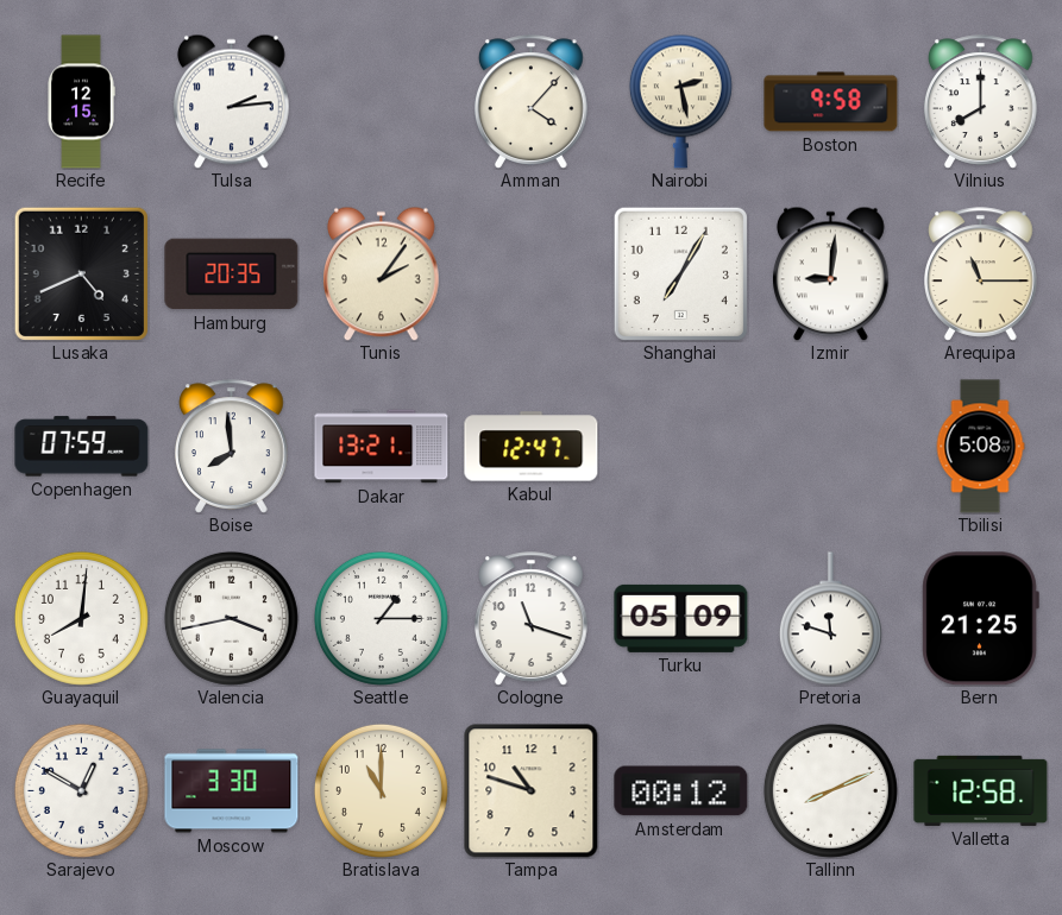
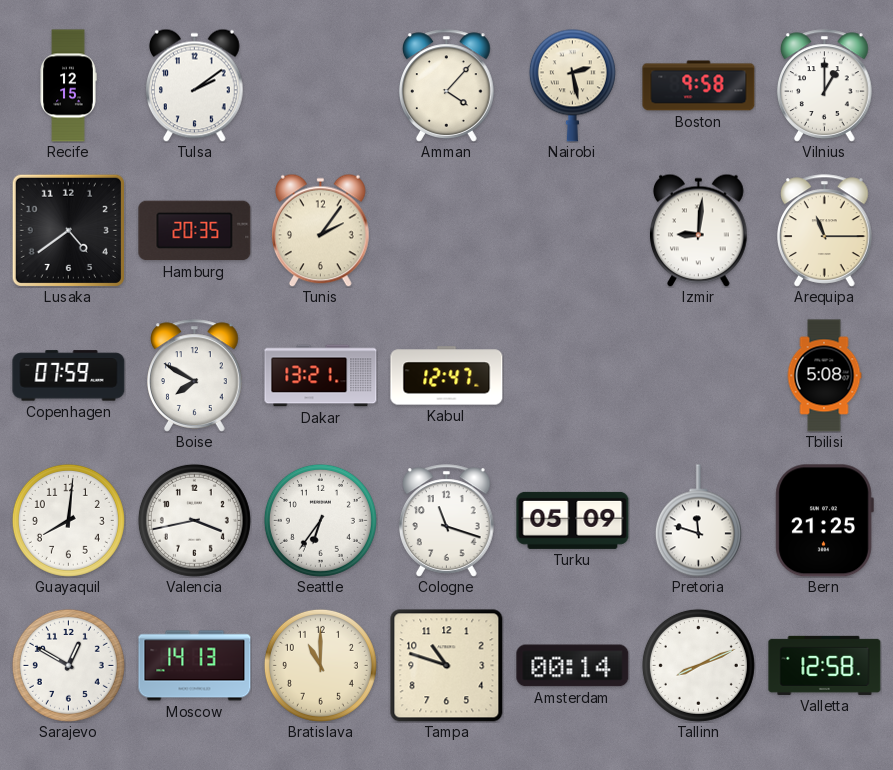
Tulsa: 2:14 -> 2:09
Vilnius: 8:00 -> 1:00
Lusaka: 4:41 -> 4:39
Shanghai: 7:05 -> none
Boise: 7:59 -> 7:50
Seattle: 1:15 -> 6:36
Moscow: 3:30 -> 14:13
Amsterdam: 00:12 -> 00:14
